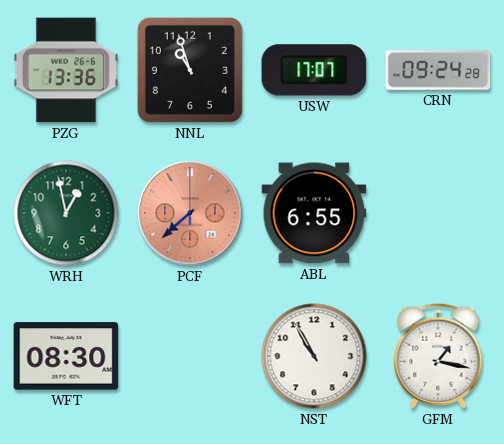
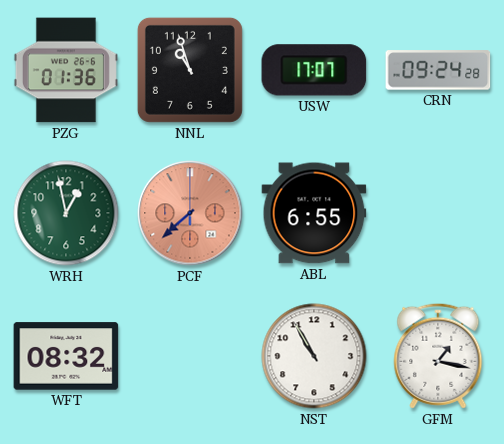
PZG: 13:36 -> 01:36
WFT: 08:30 -> 08:32
